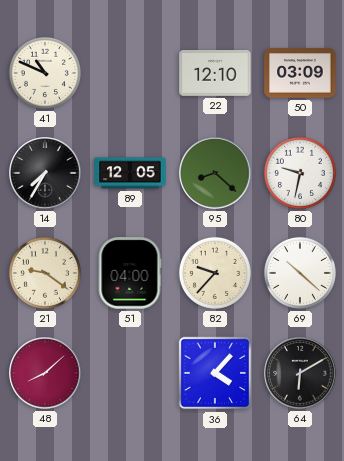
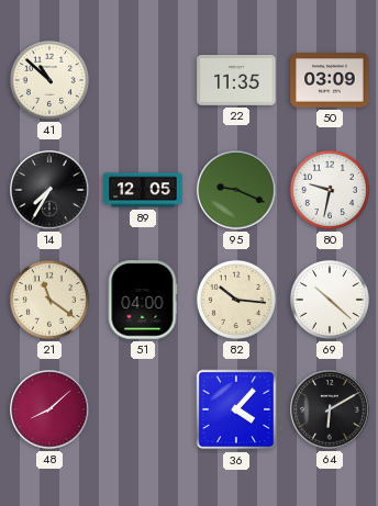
41: 10:49 -> 10:52
22: 12:10 -> 11:35
95: 8:22 -> 9:19
21: 9:21 -> 11:21
82: 9:37 -> 10:16
